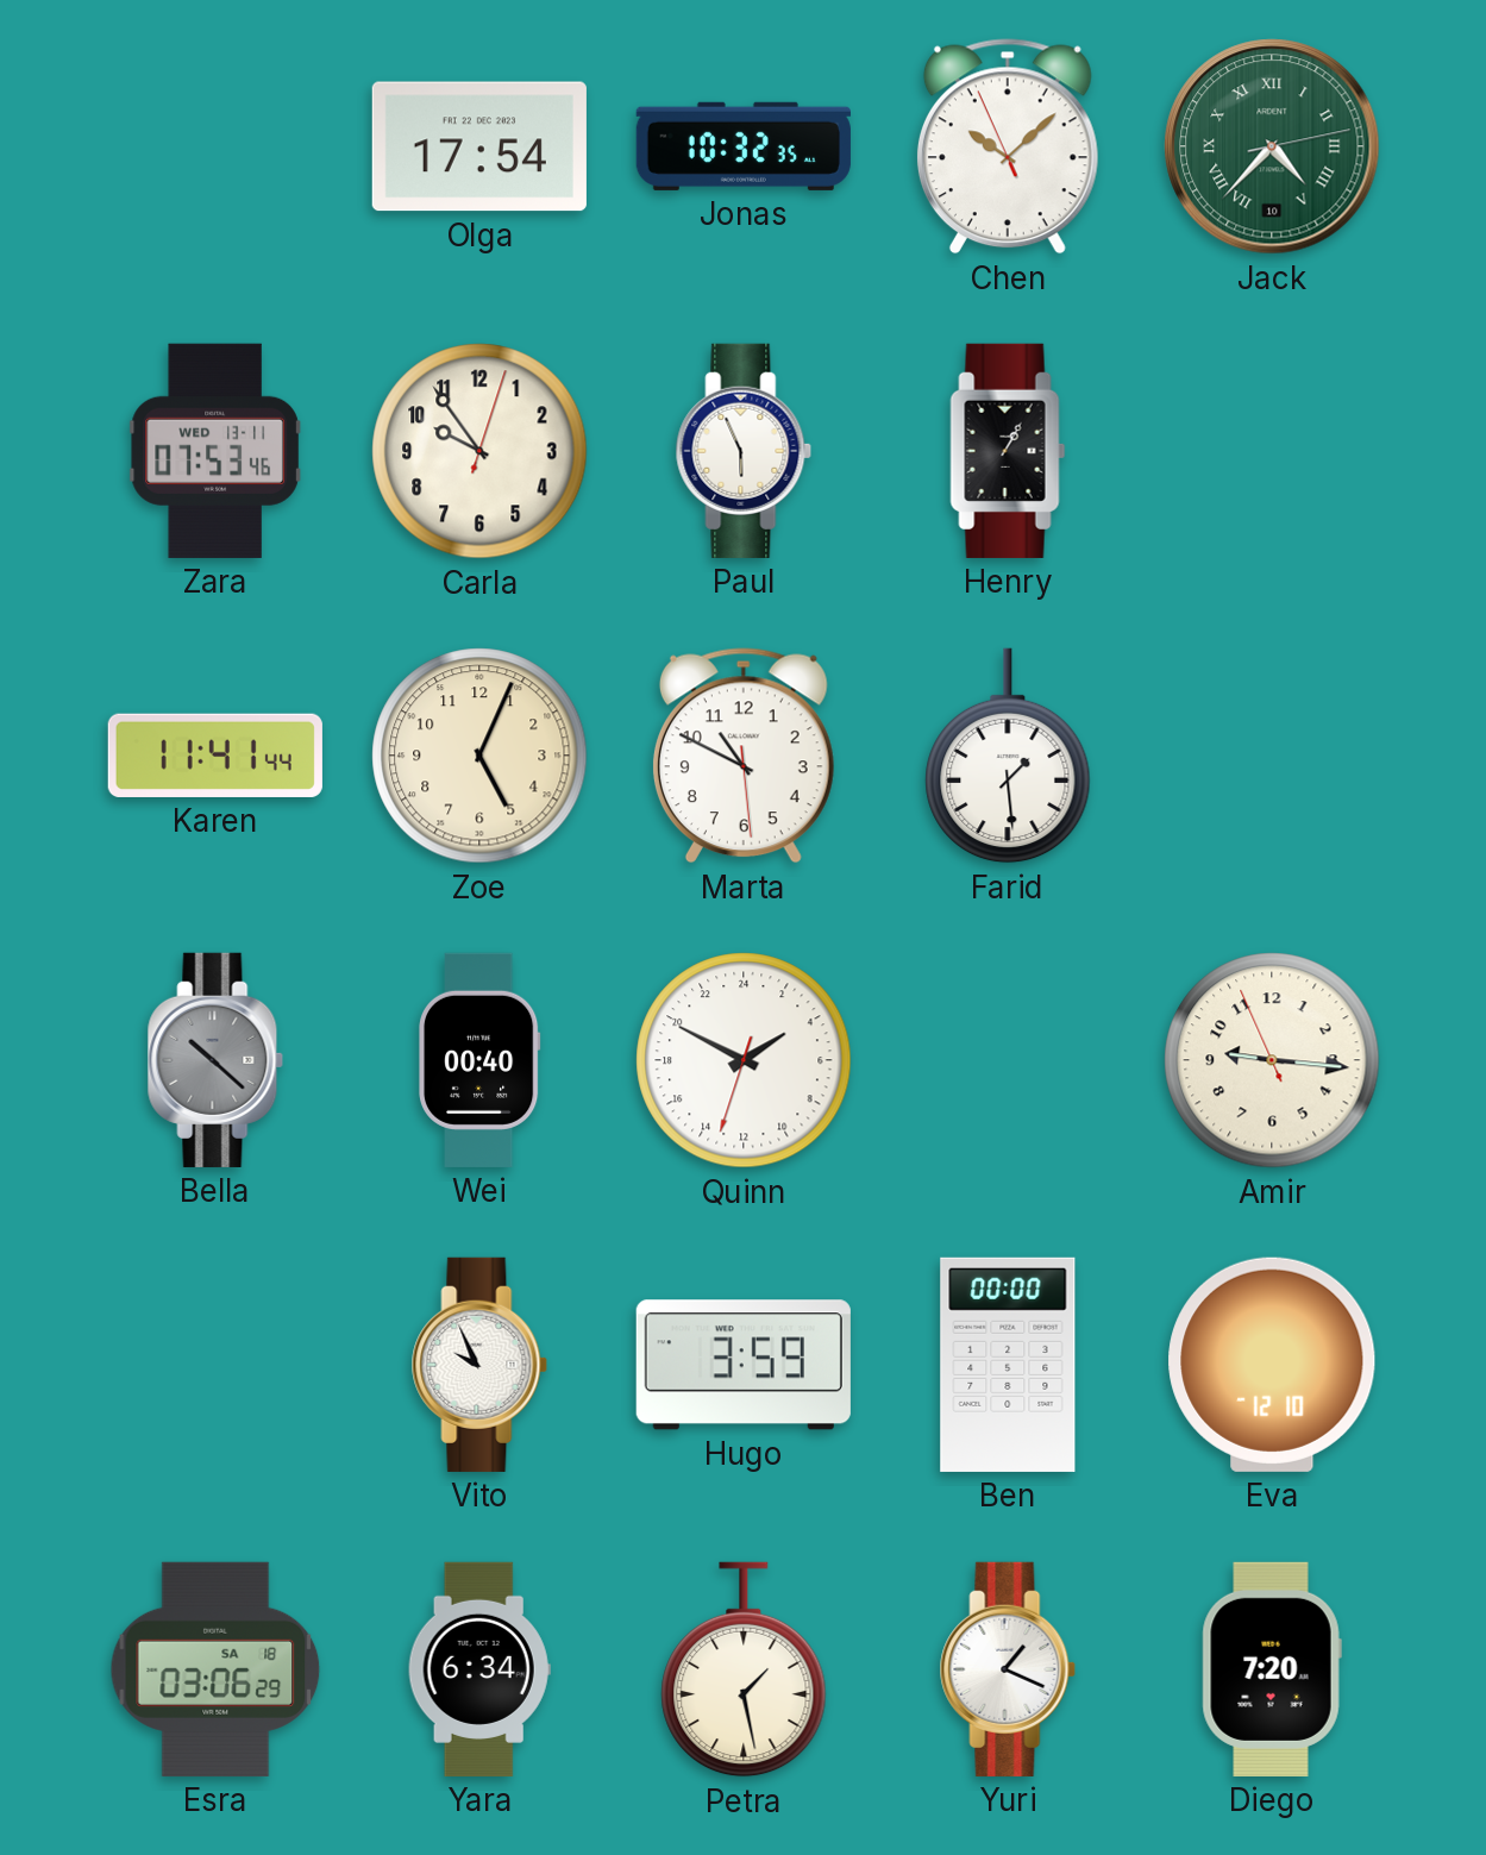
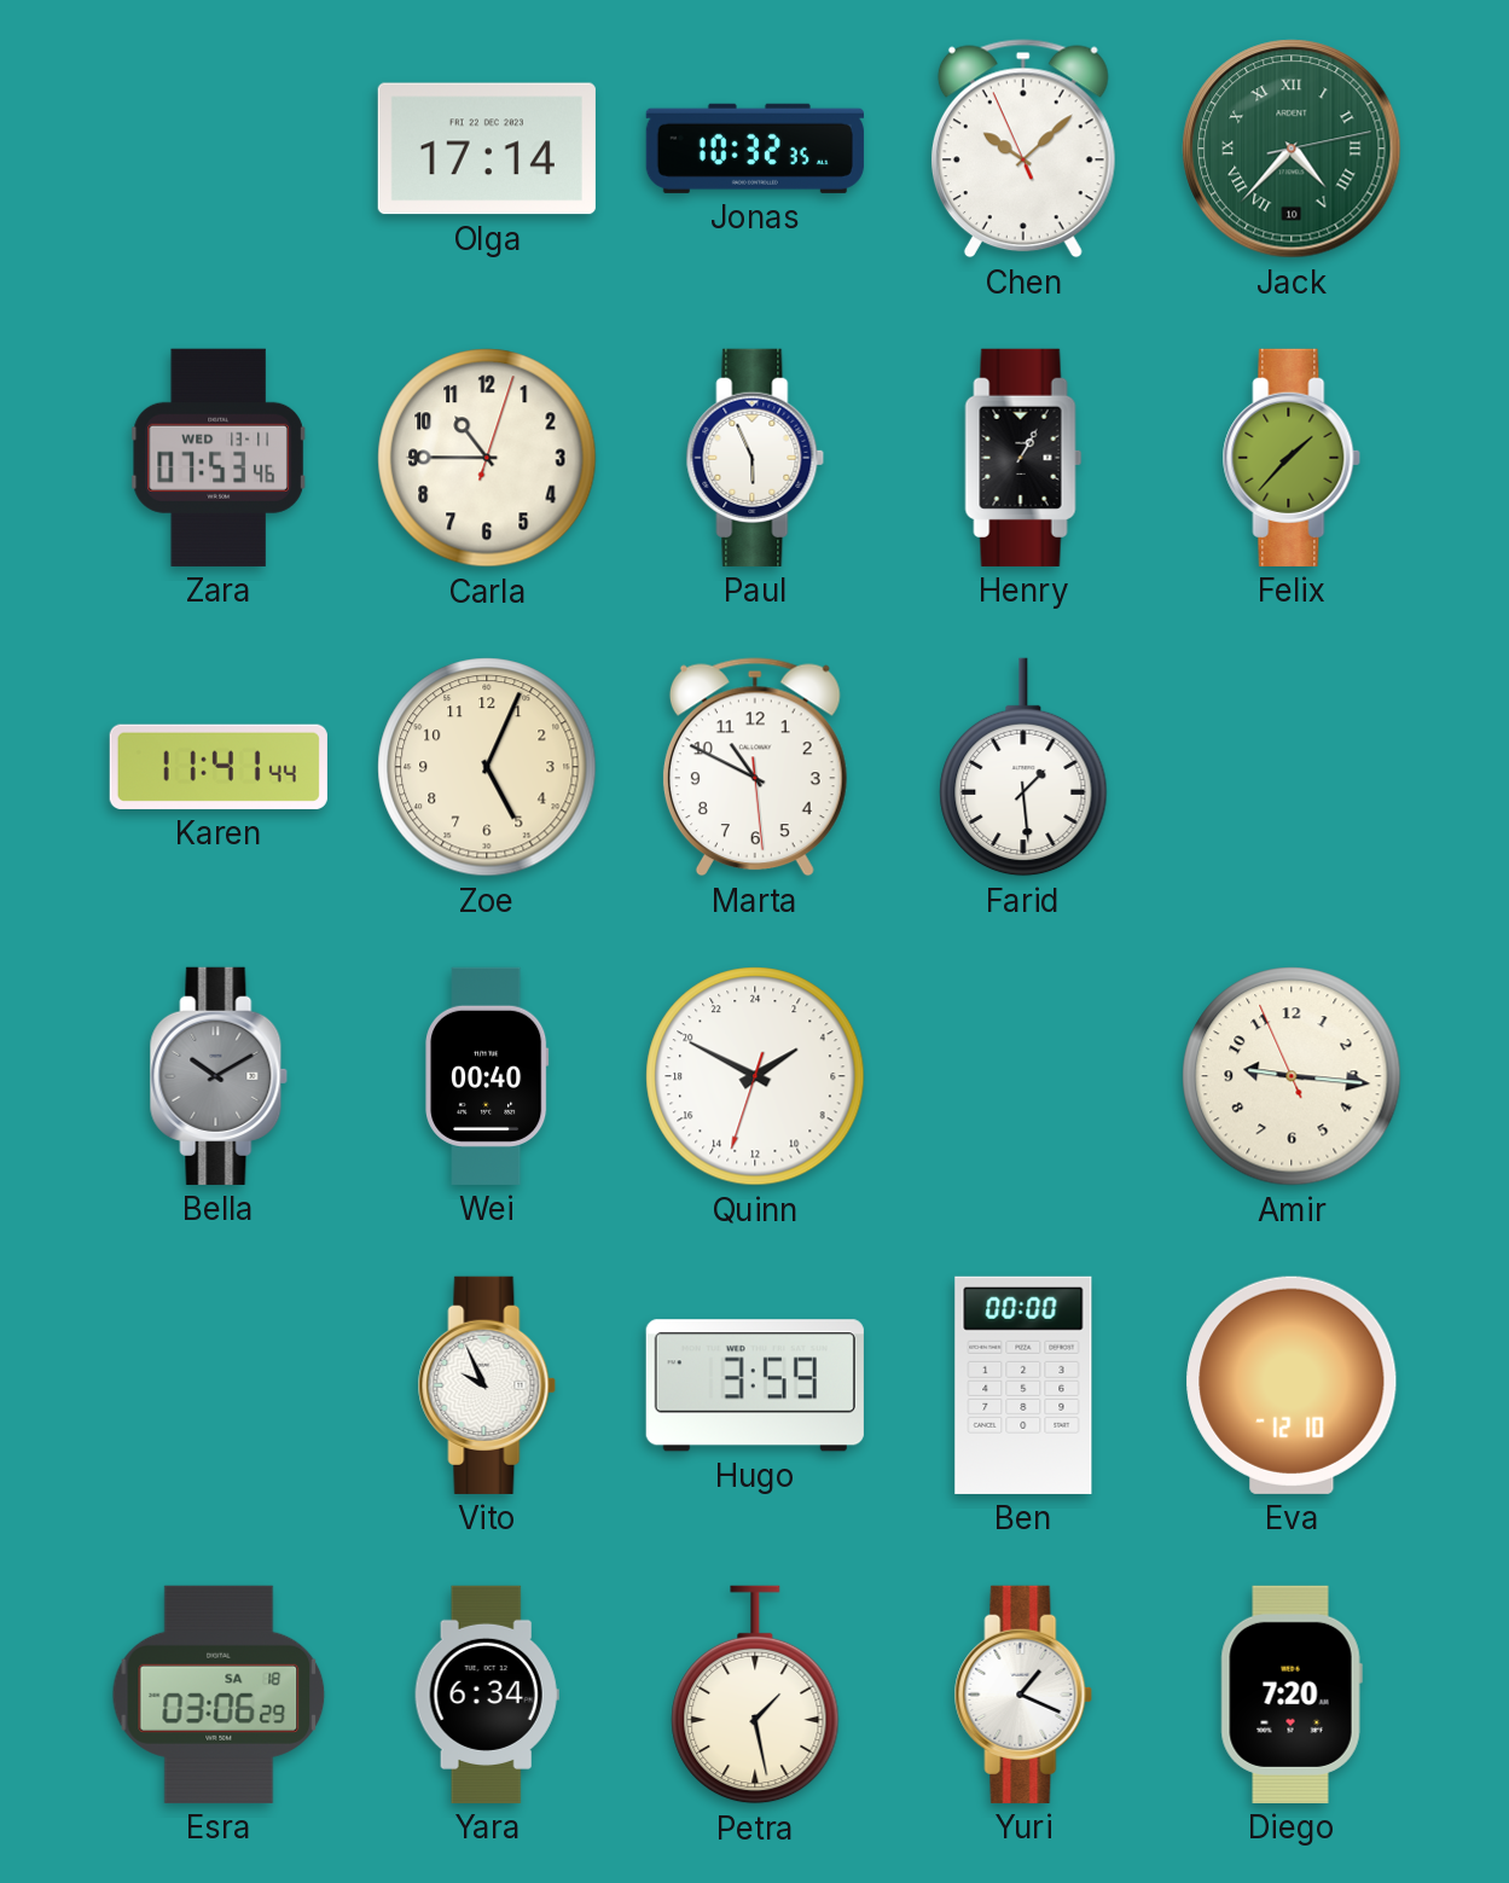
Olga: 17:54 -> 17:14
Carla: 9:54 -> 10:45
Felix: none -> 1:37
Bella: 10:22 -> 10:10
